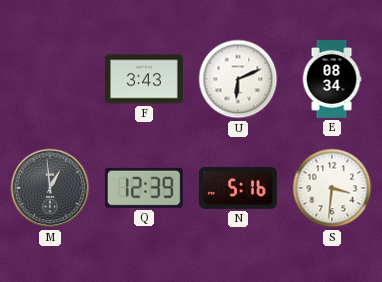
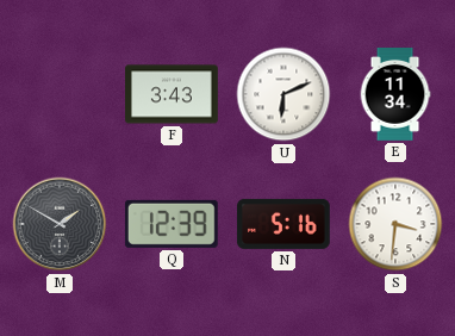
E: 08:34 -> 11:34
M: 12:59 -> 1:50
